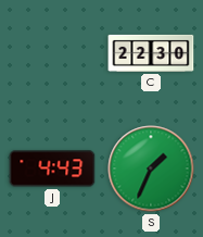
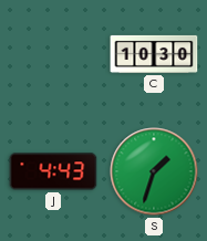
C: 22:30 -> 10:30
S: 1:34 -> 1:33
